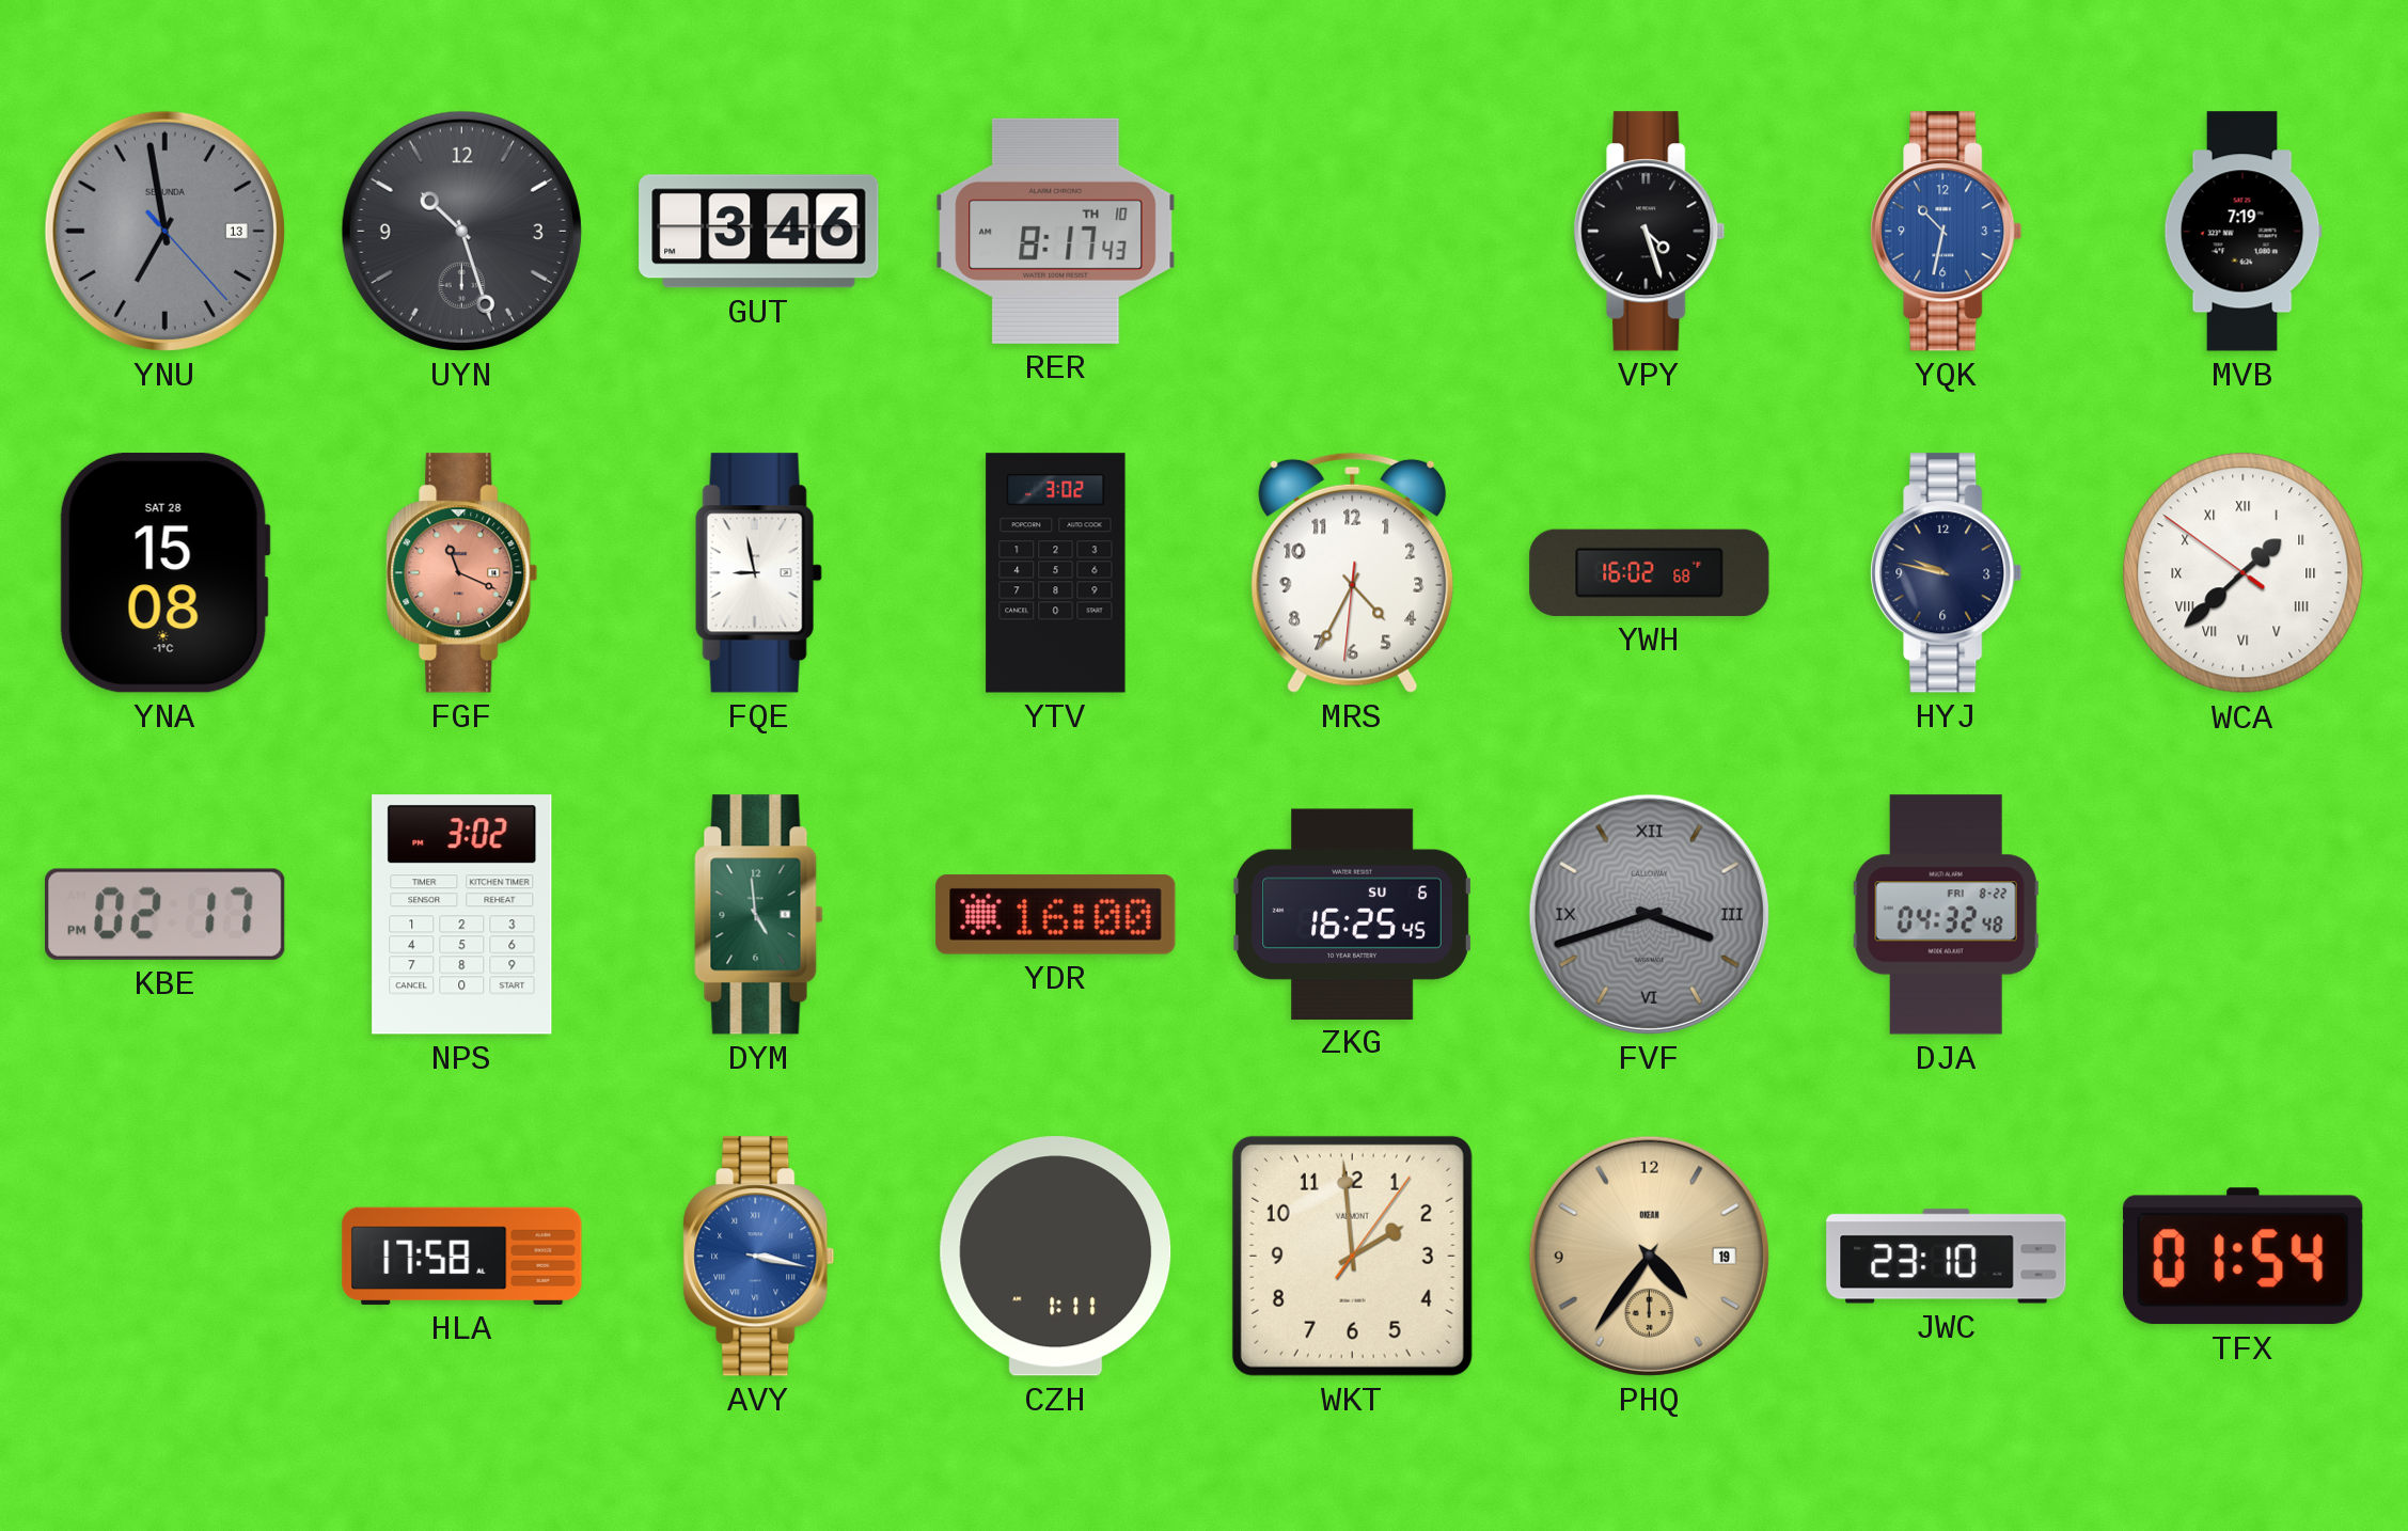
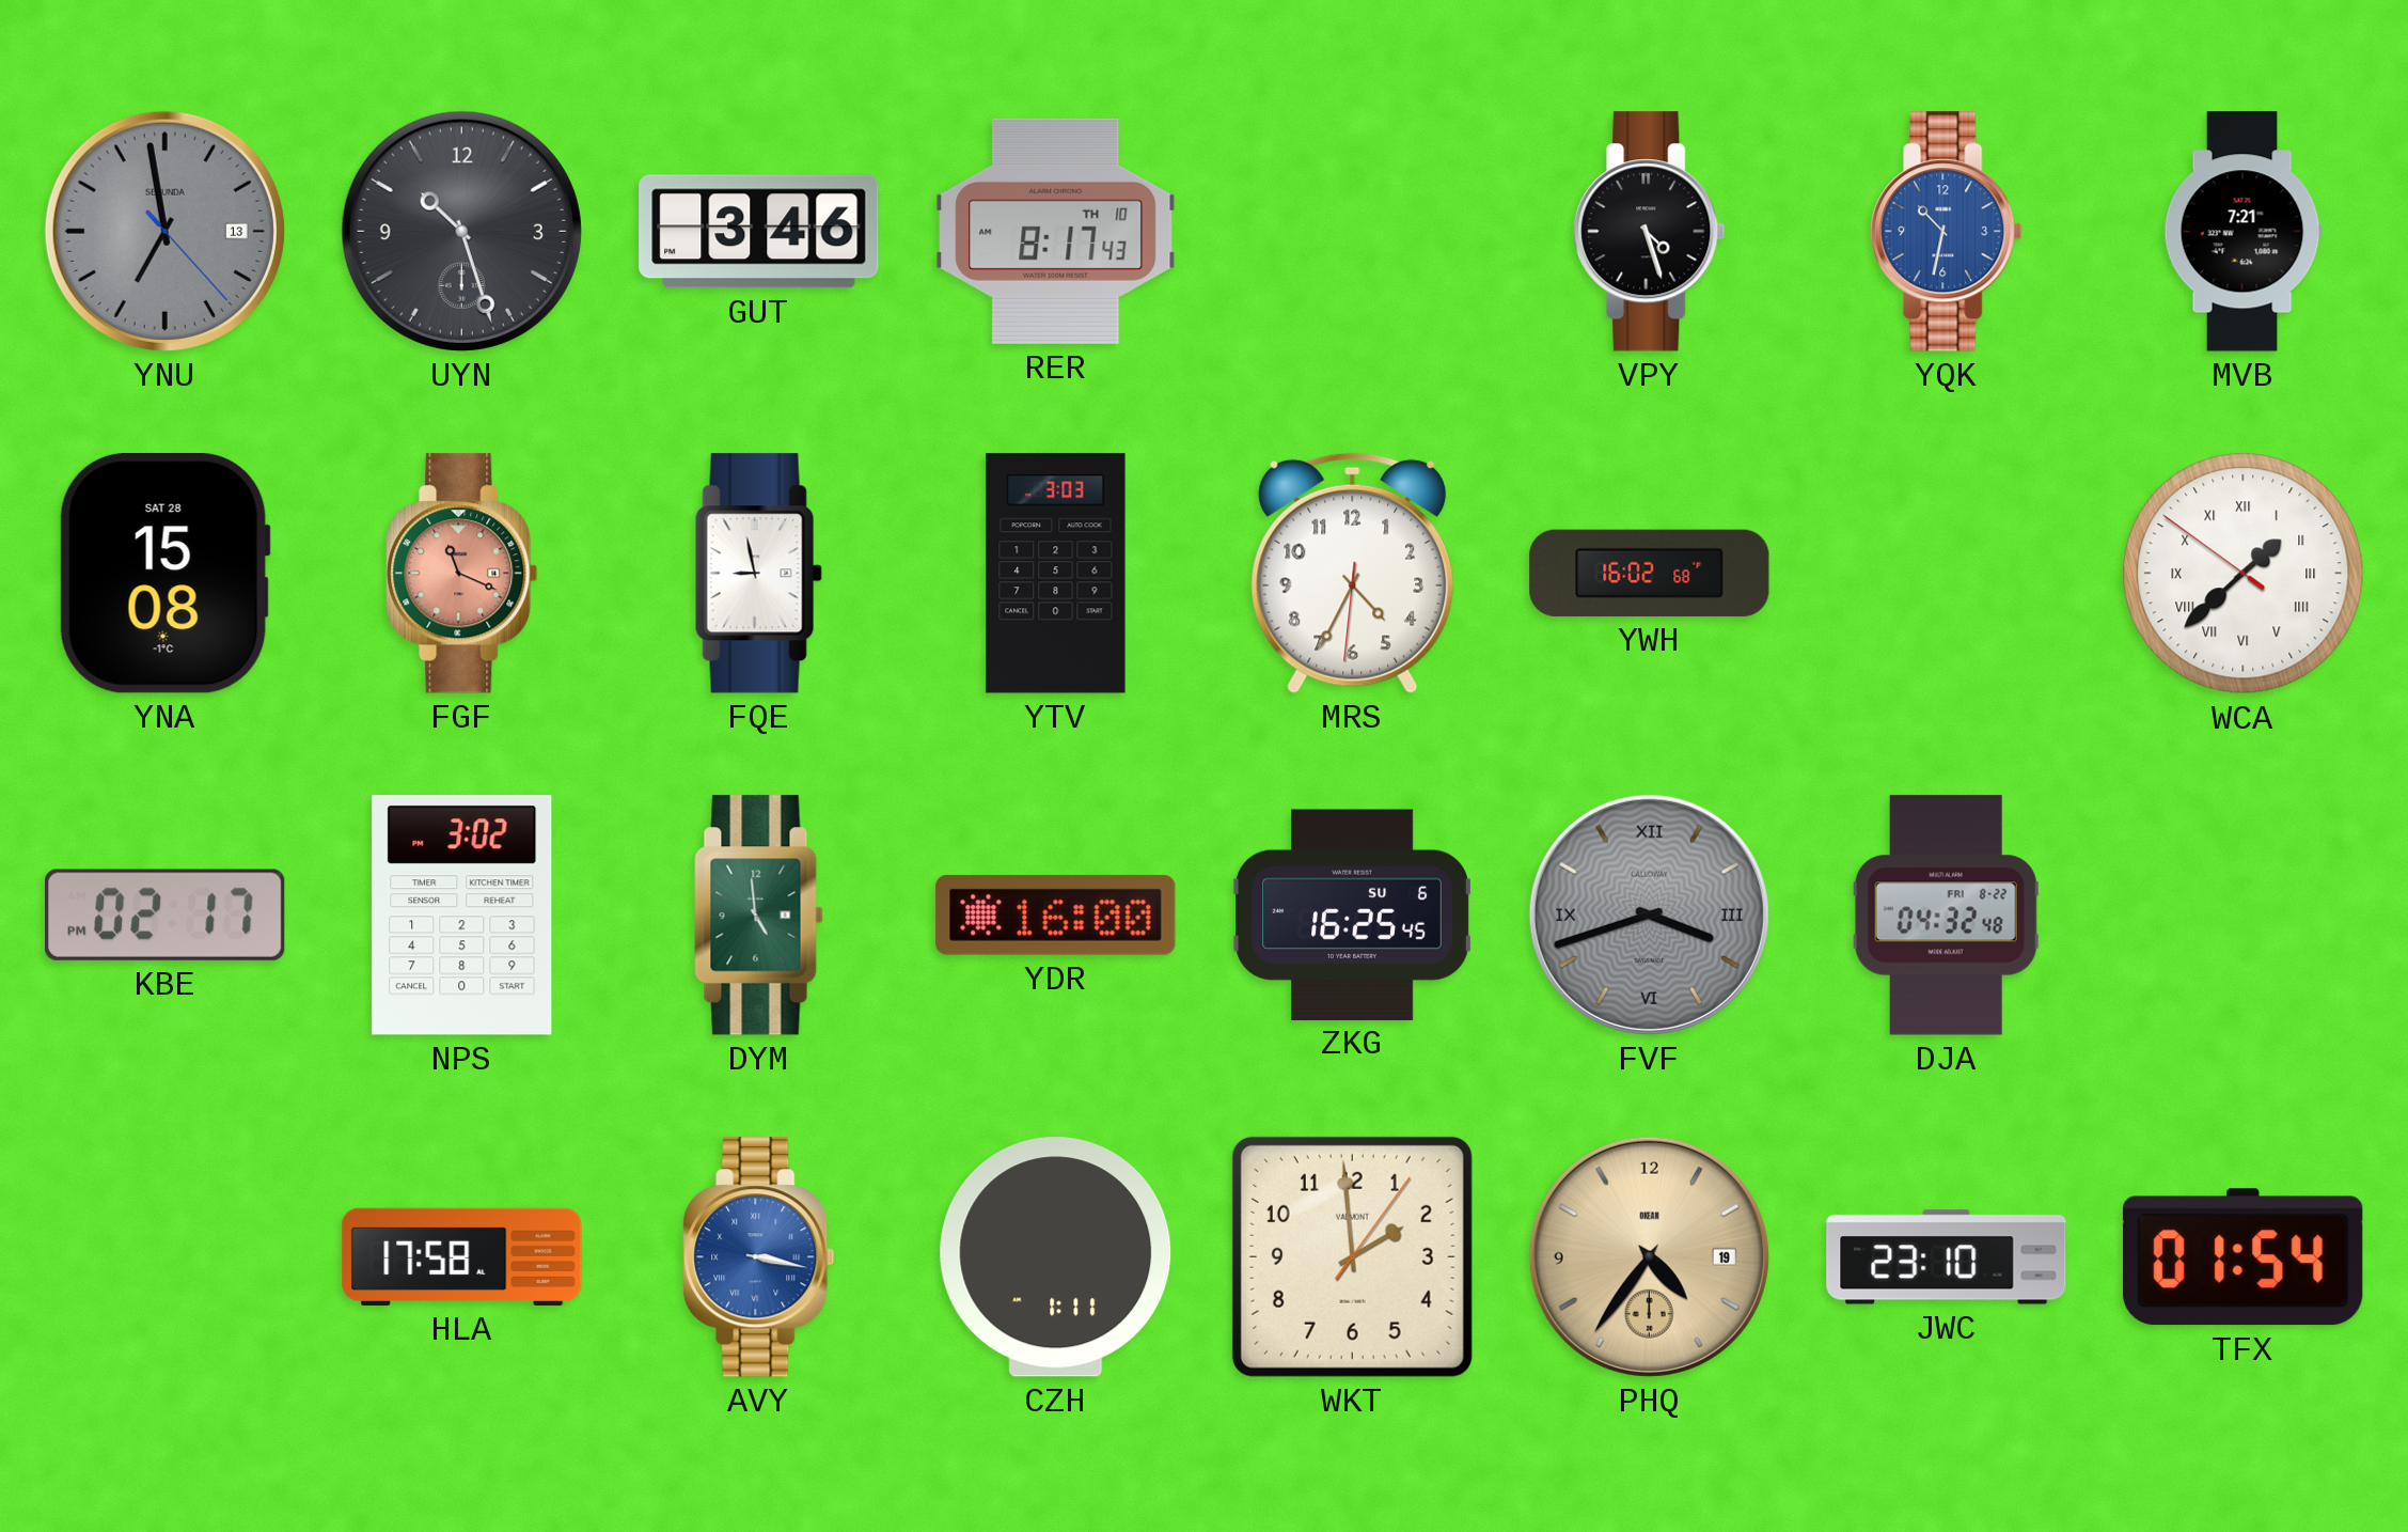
MVB: 7:19 -> 7:21
YTV: 3:02 -> 3:03
HYJ: 9:47 -> none
